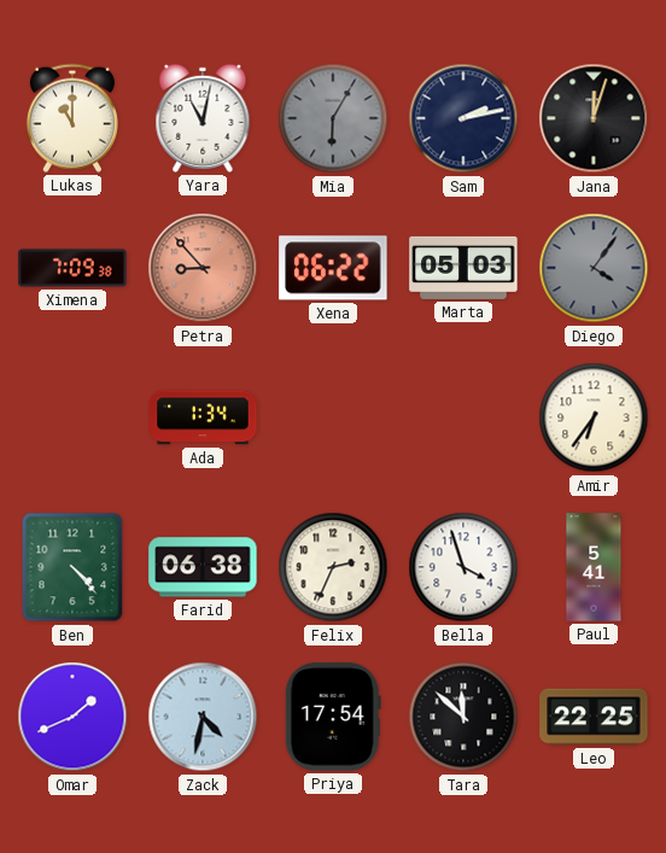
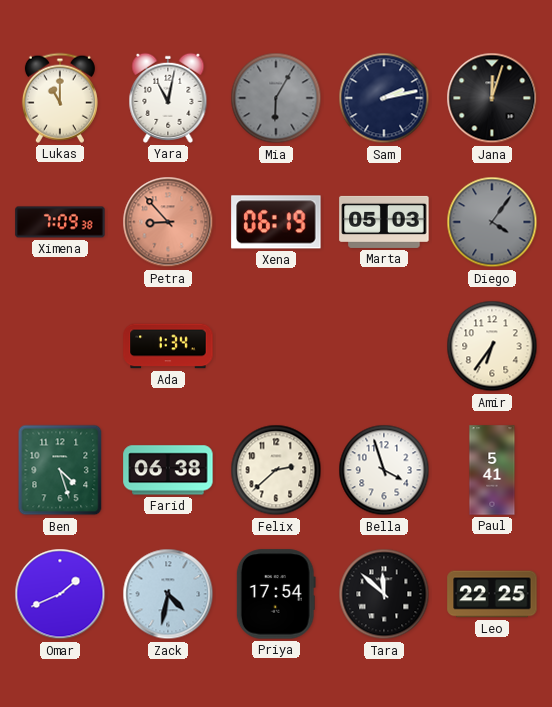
Xena: 06:22 -> 06:19
Ben: 4:23 -> 4:27
Felix: 2:34 -> 2:38
